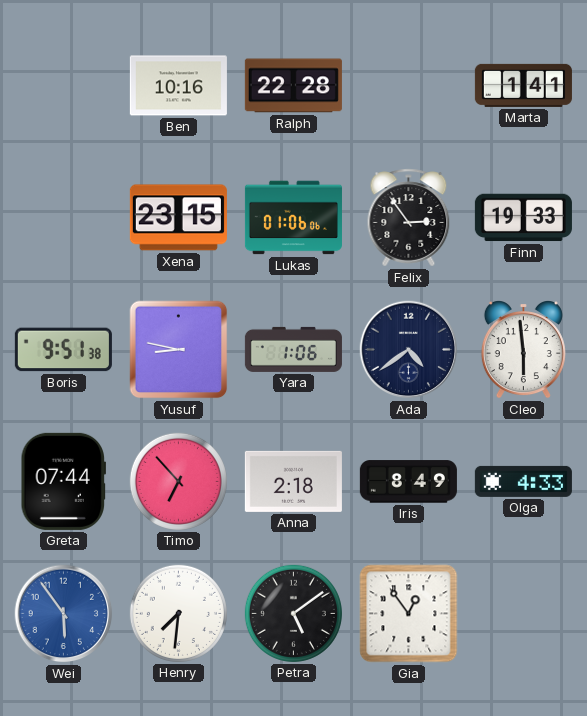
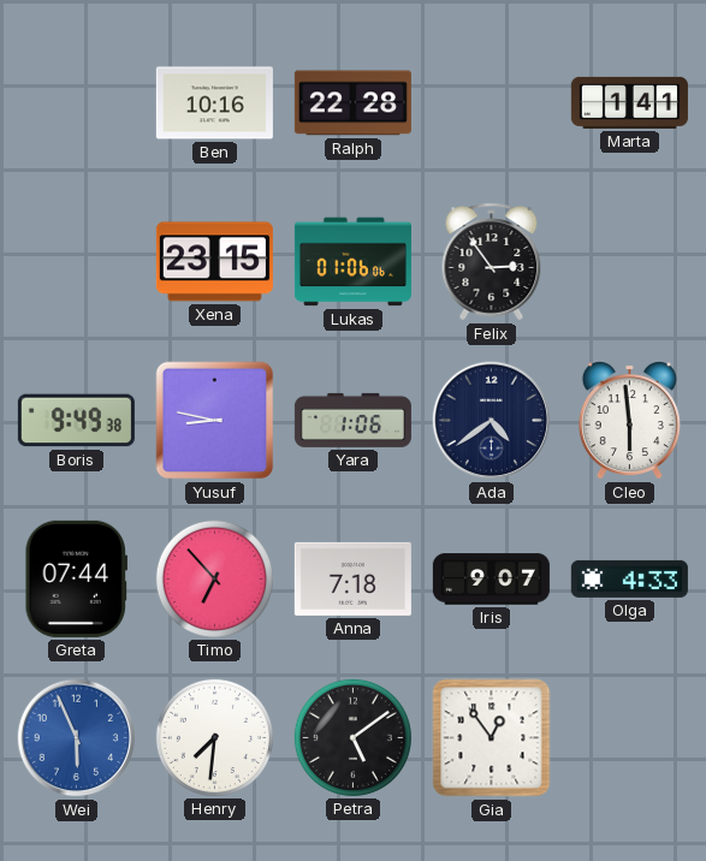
Finn: 19:33 -> none
Boris: 9:51 -> 9:49
Anna: 2:18 -> 7:18
Iris: 8:49 -> 9:07
Wei: 5:54 -> 5:56
